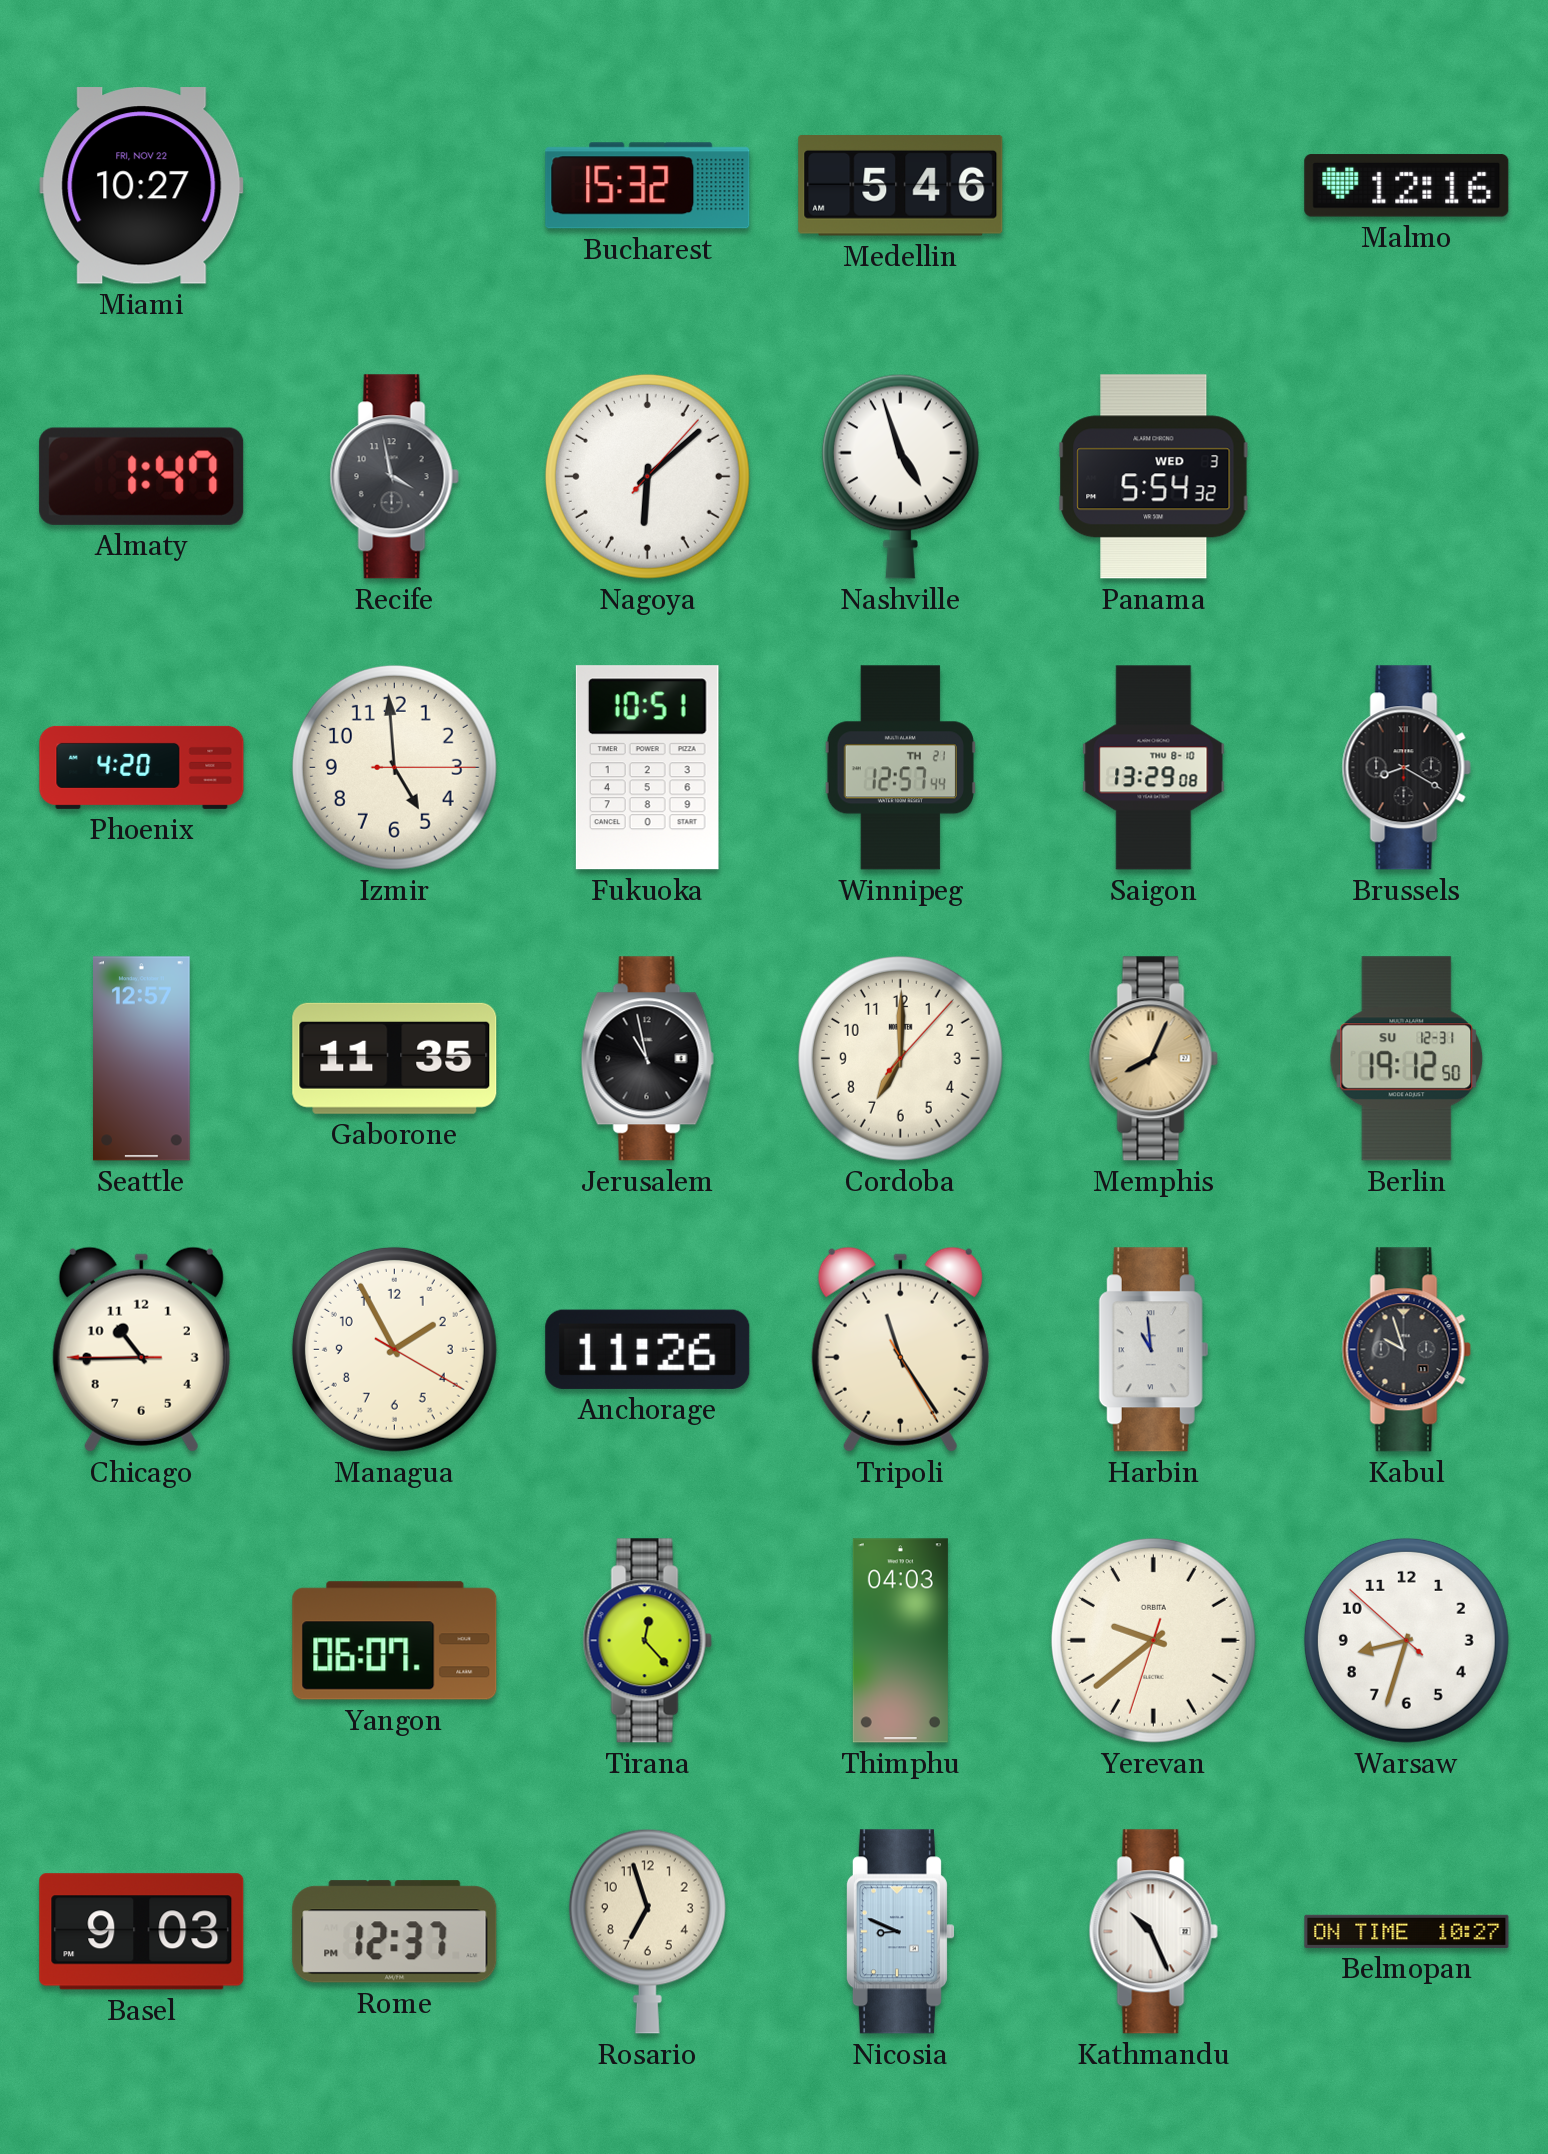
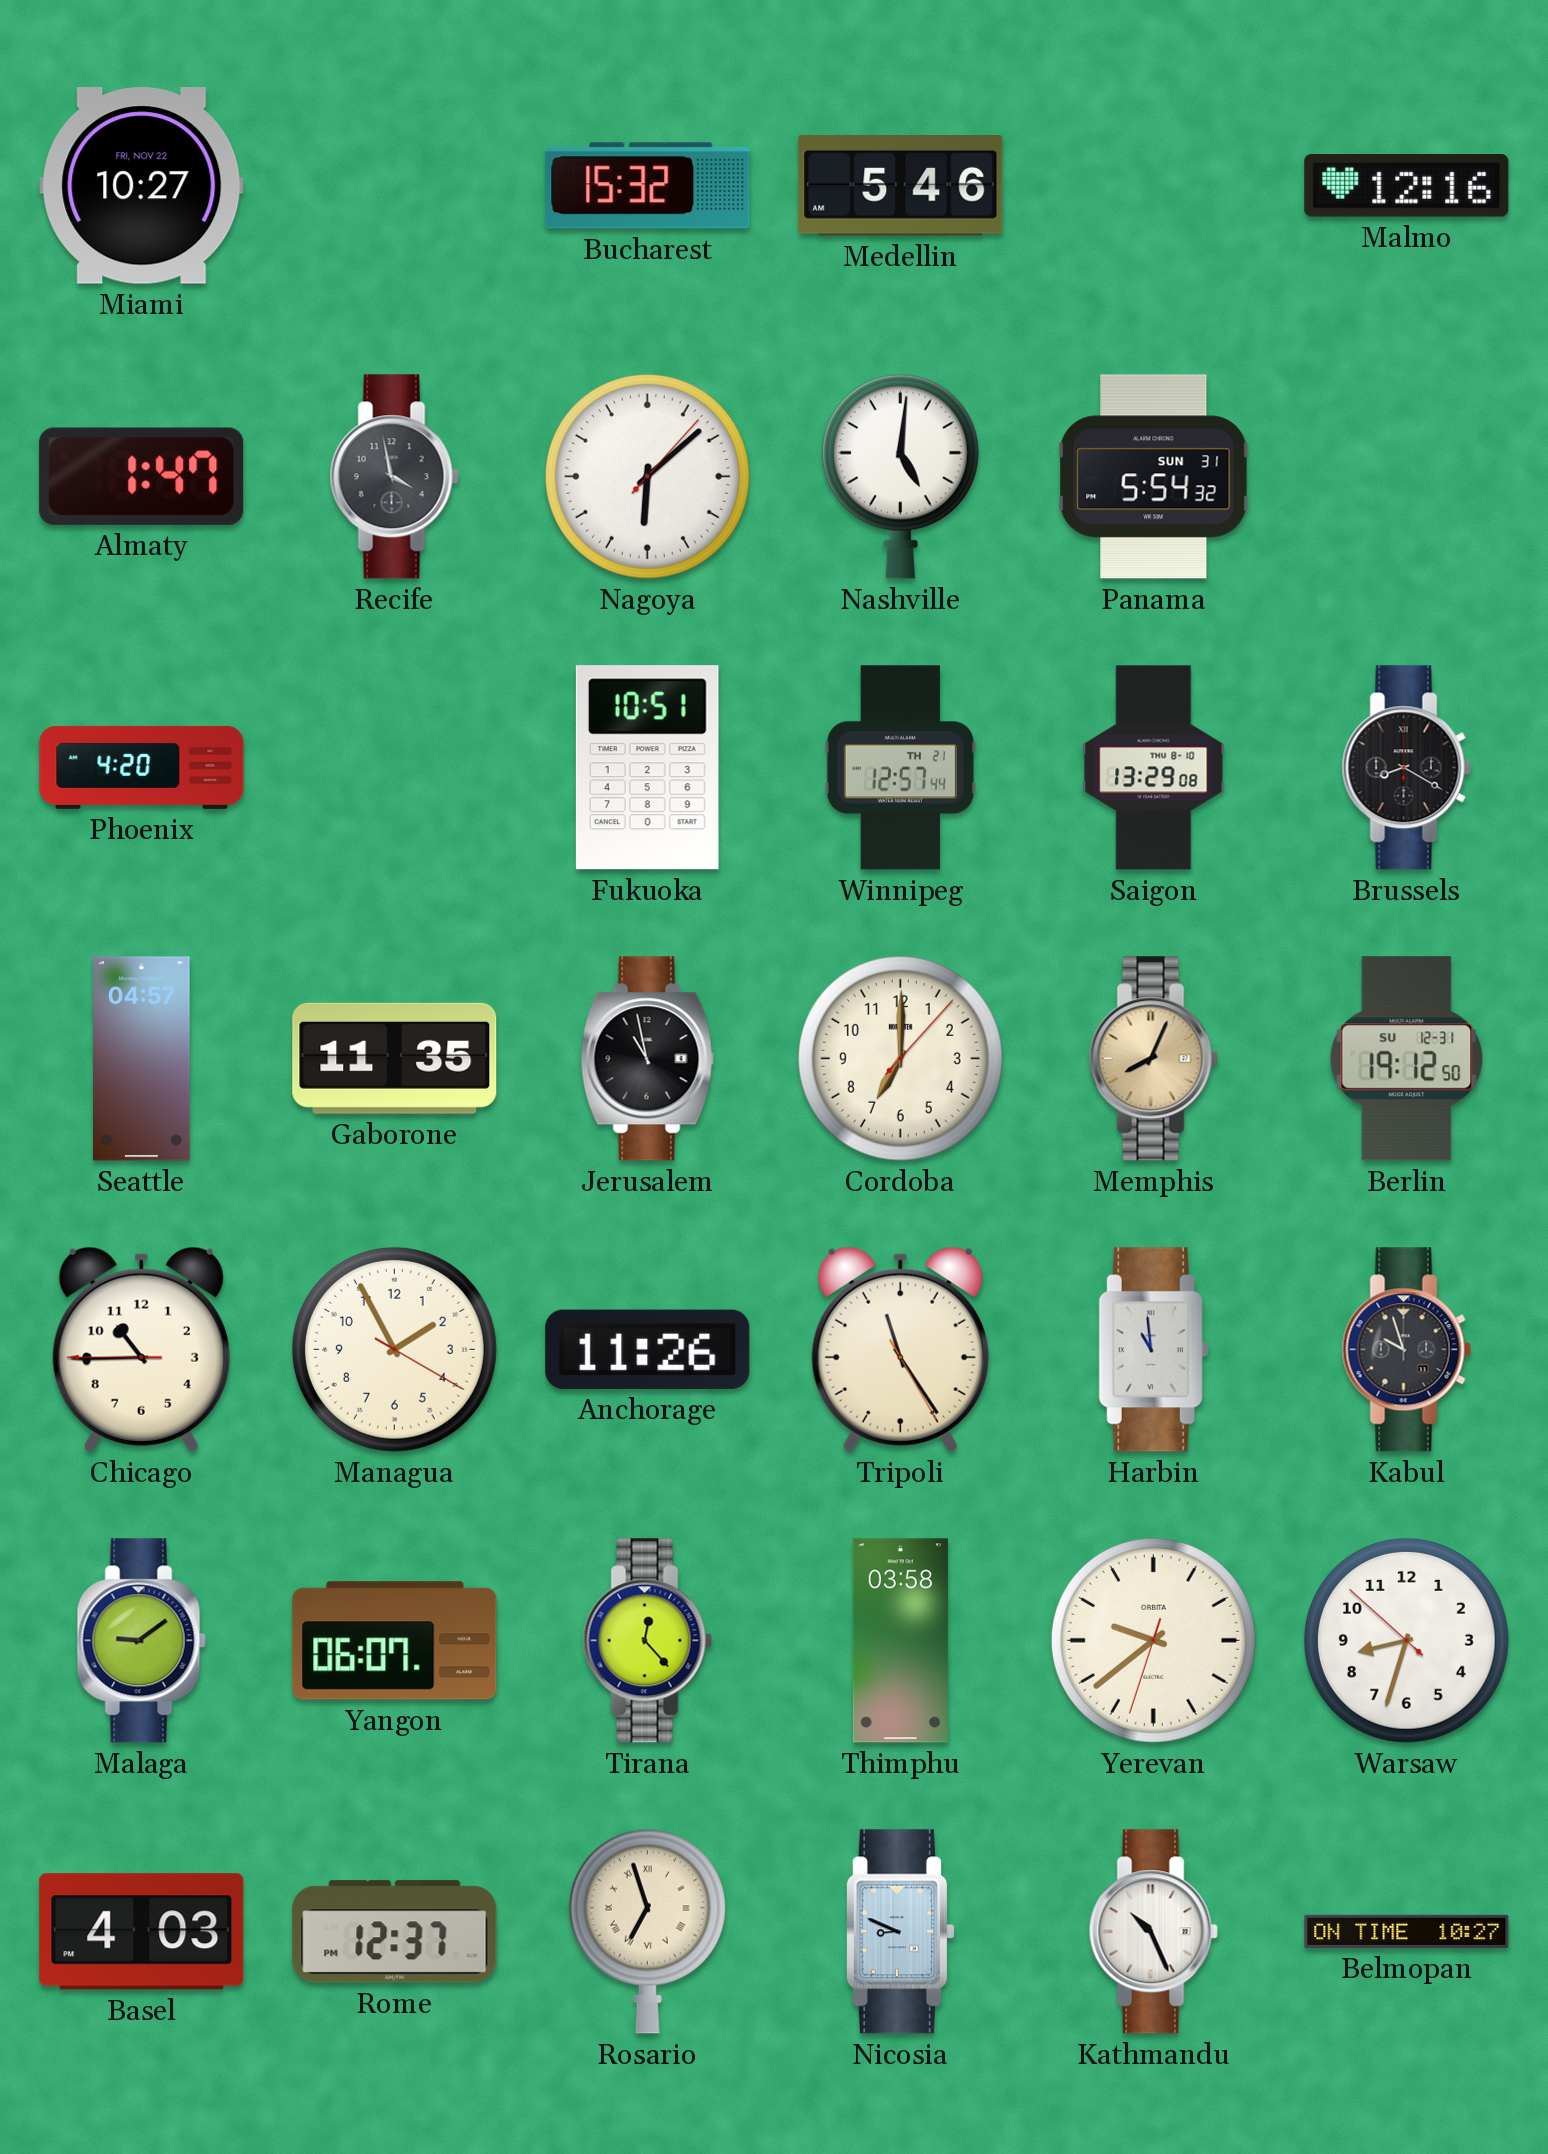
Nashville: 4:57 -> 5:01
Panama date: WED 3 -> SUN 31
Izmir: 4:59 -> none
Seattle: 12:57 -> 04:57
Malaga: none -> 9:09
Thimphu: 04:03 -> 03:58
Basel: 9:03 -> 4:03
Rosario numerals: Arabic -> Roman
